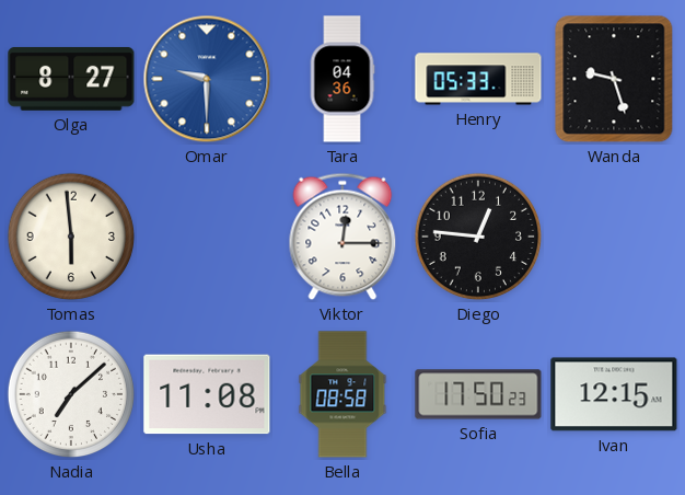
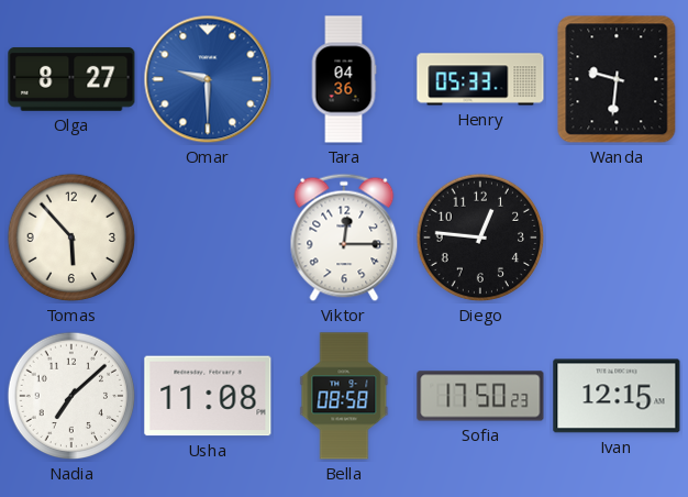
Wanda: 9:27 -> 9:31
Tomas: 5:59 -> 5:53
